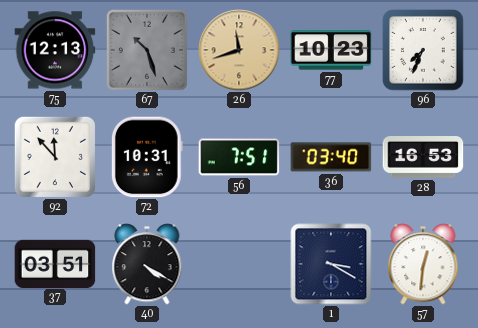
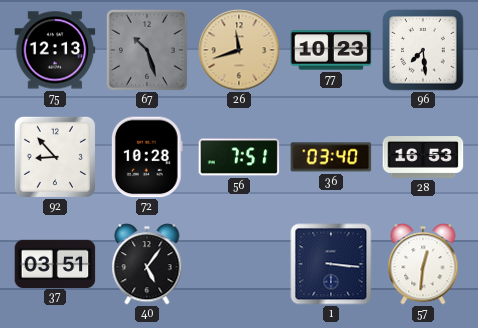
96: 7:34 -> 7:29
92: 11:53 -> 8:53
72: 10:31 -> 10:28
40: 4:20 -> 5:06
1: 3:20 -> 3:16
